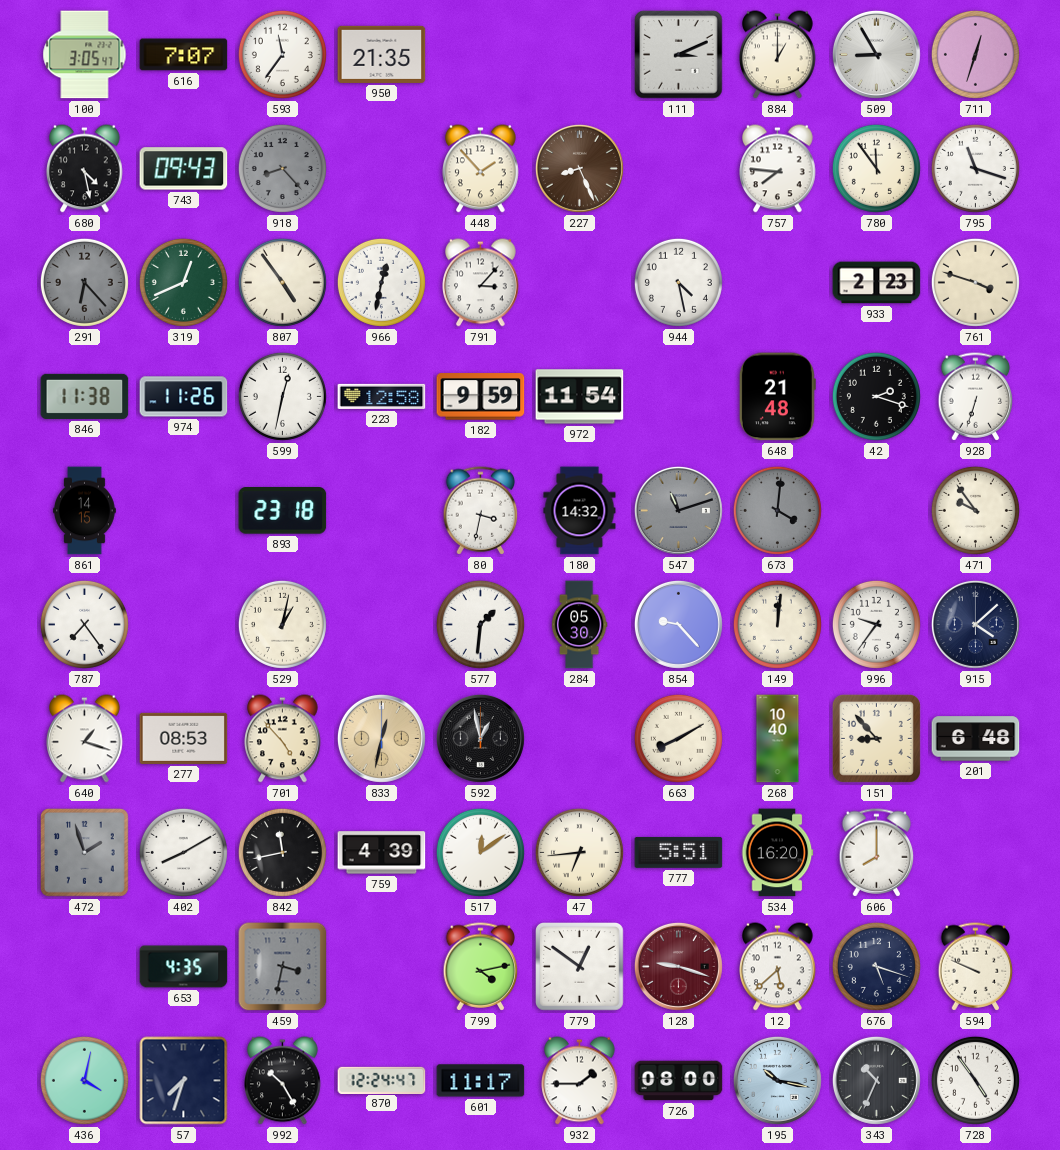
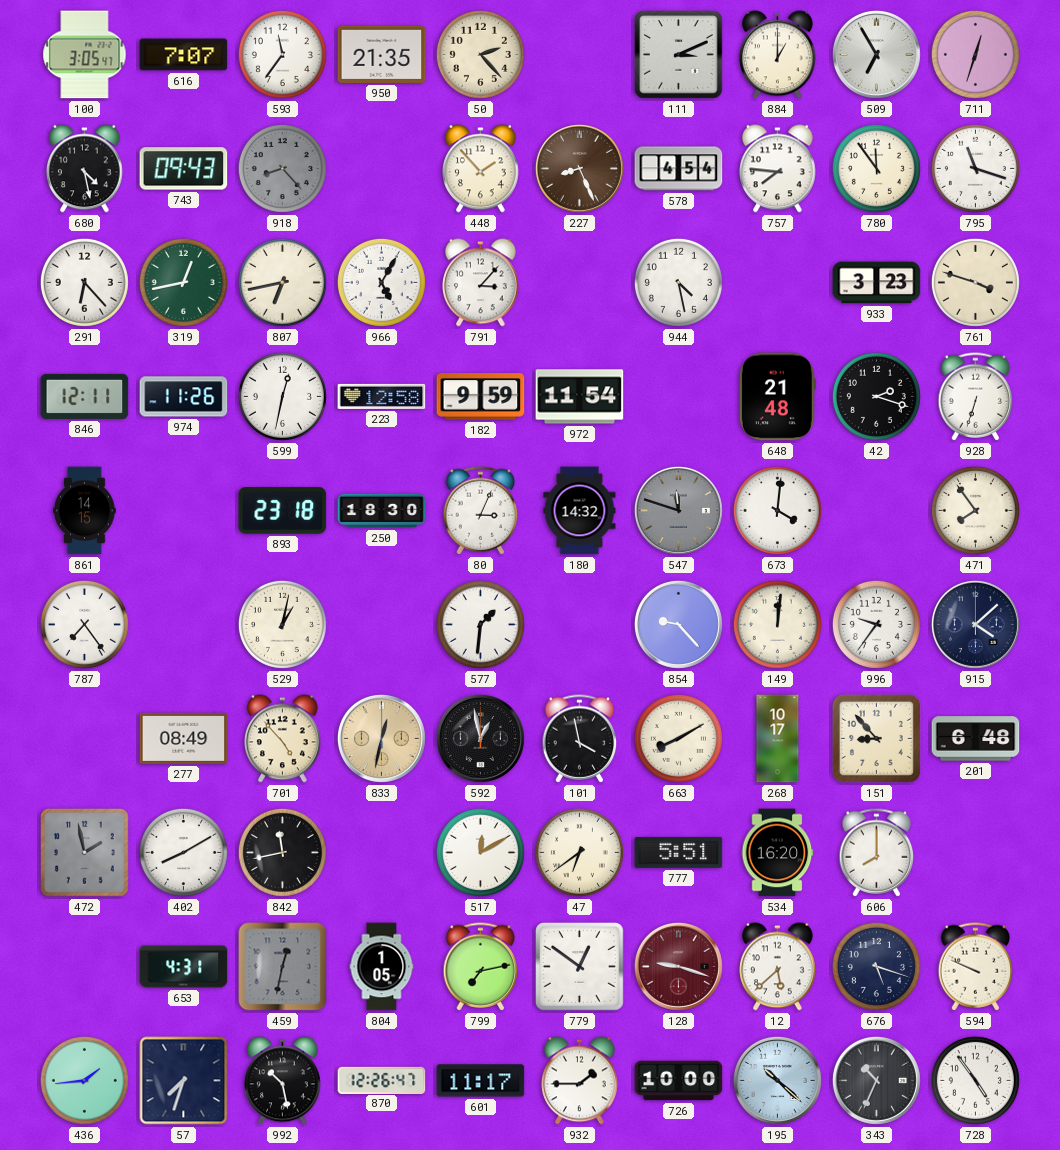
50: none -> 2:23
509: 8:55 -> 6:55
578: none -> 4:54
291 dial: grey -> white
319: 12:41 -> 12:43
807: 4:54 -> 6:43
966: 12:32 -> 5:05
933: 2:23 -> 3:23
846: 11:38 -> 12:11
250: none -> 18:30
80: 3:32 -> 3:04
547: 11:12 -> 11:48
673 dial: grey -> white
471: 9:54 -> 7:54
284: 05:30 -> none
640: 1:18 -> none
277: 08:53 -> 08:49
101: none -> 3:58
268: 10:40 -> 10:17
472: 1:57 -> 1:58
759: 4:39 -> none
517: 12:09 -> 12:10
47: 6:44 -> 6:39
653: 4:35 -> 4:31
459: 3:32 -> 12:32
804: none -> 1:05
799: 4:13 -> 7:13
436: 4:02 -> 1:44
992: 10:25 -> 10:28
870: 12:24 -> 12:26
726: 08:00 -> 10:00
195: 10:17 -> 10:22
